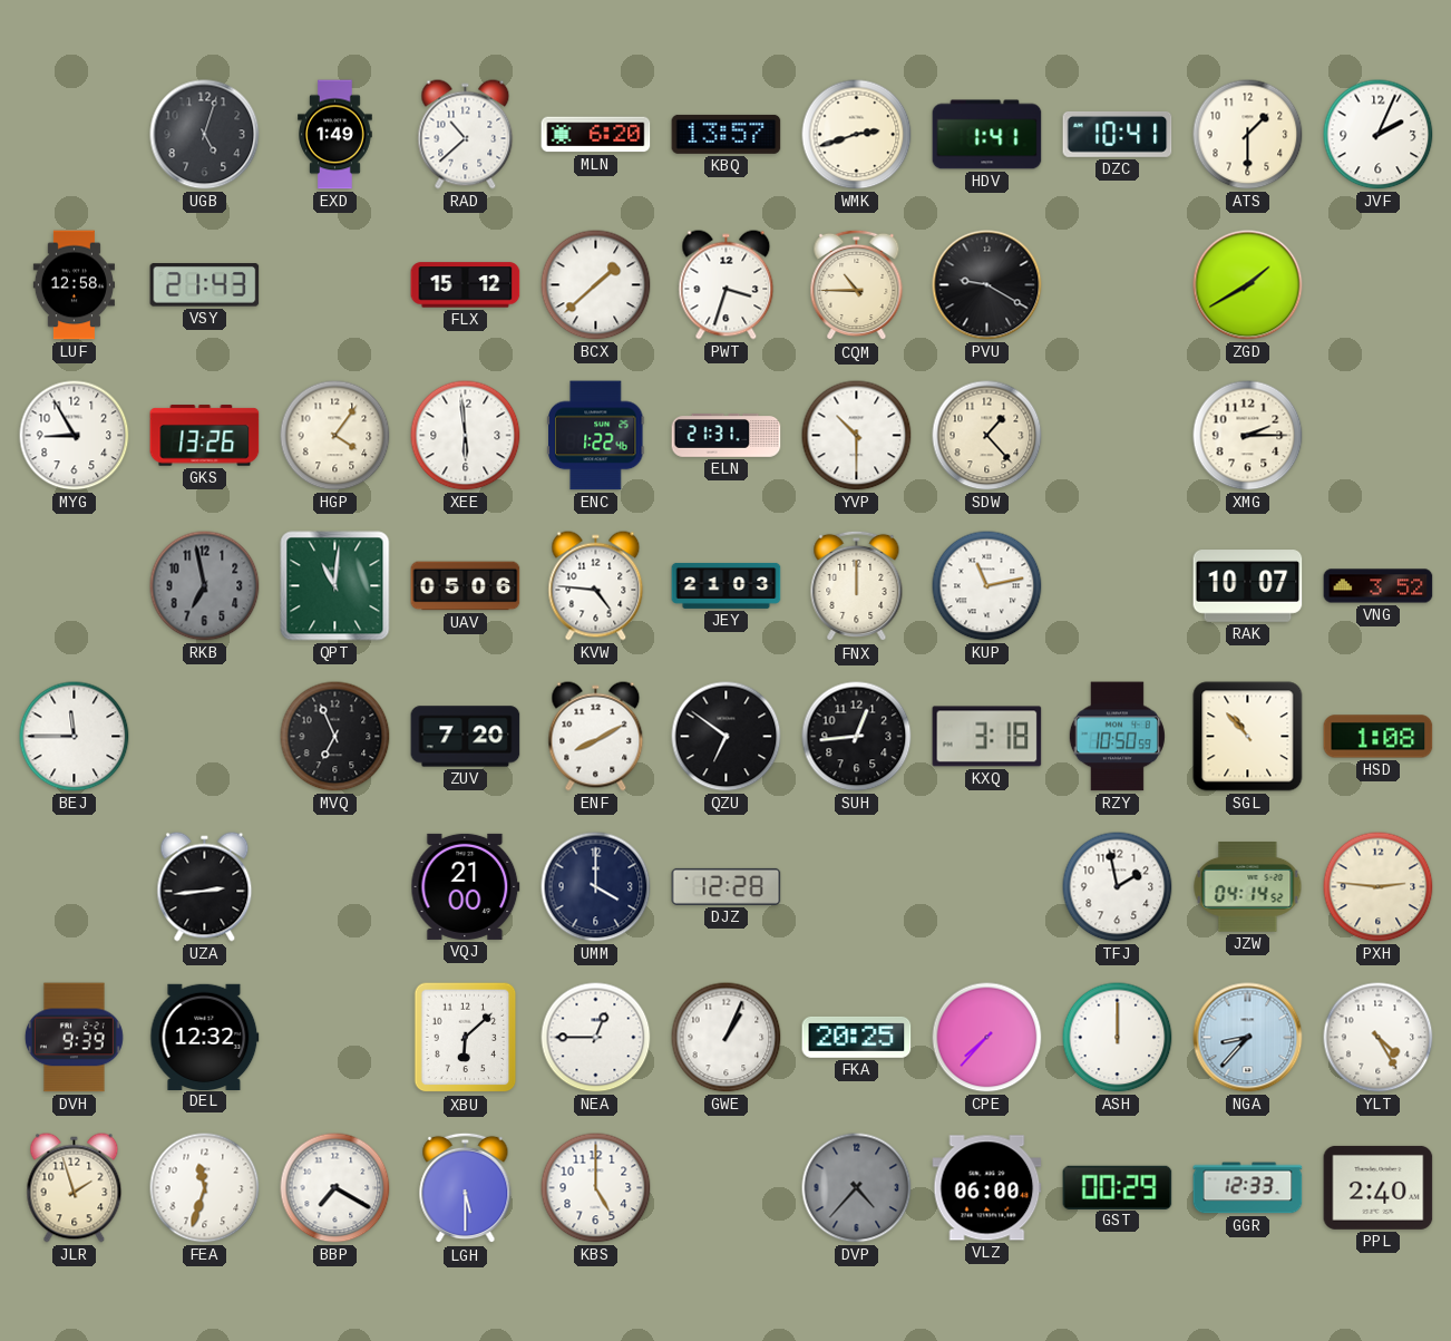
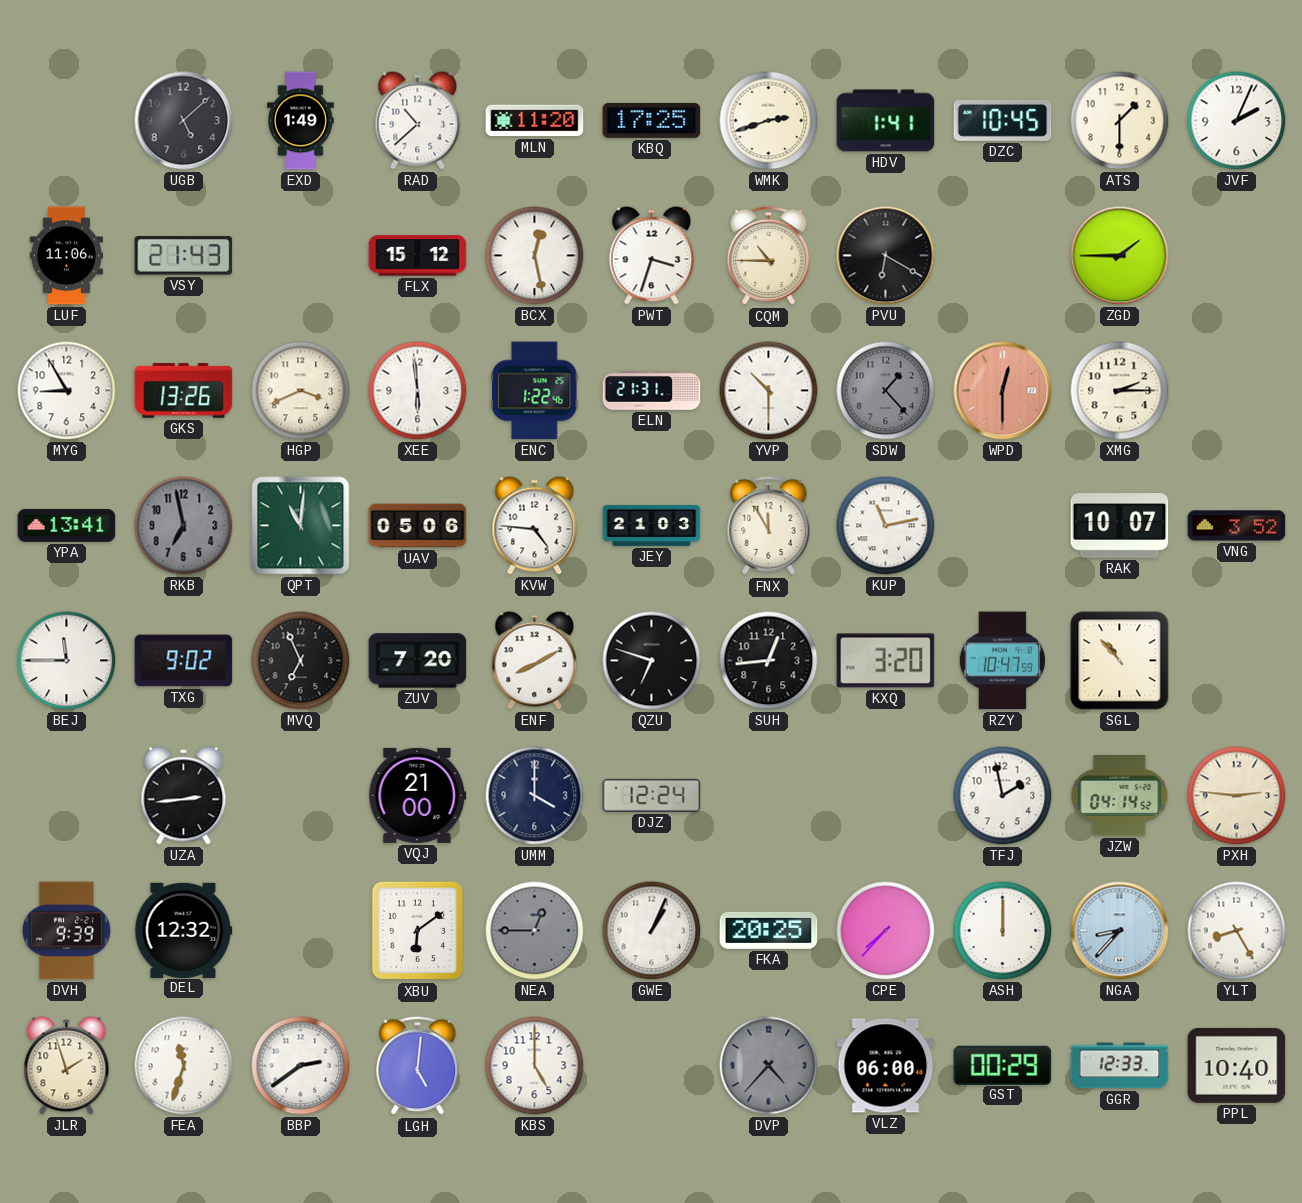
UGB: 5:03 -> 5:08
MLN: 6:20 -> 11:20
KBQ: 13:57 -> 17:25
DZC: 10:41 -> 10:45
LUF: 12:58 -> 11:06
BCX: 1:38 -> 12:28
PVU: 9:20 -> 6:20
ZGD: 1:40 -> 1:45
HGP: 4:06 -> 3:41
SDW dial: cream -> grey
WPD: none -> 12:30
YPA: none -> 13:41
FNX: 12:00 -> 11:55
TXG: none -> 9:02
QZU: 6:51 -> 6:48
KXQ: 3:18 -> 3:20
RZY: 10:50 -> 10:47
HSD: 1:08 -> none
DJZ: 12:28 -> 12:24
XBU: 6:08 -> 6:09
NEA dial: white -> grey
YLT: 4:25 -> 8:25
BBP: 7:20 -> 2:39
LGH: 5:30 -> 5:01
PPL: 2:40 -> 10:40
